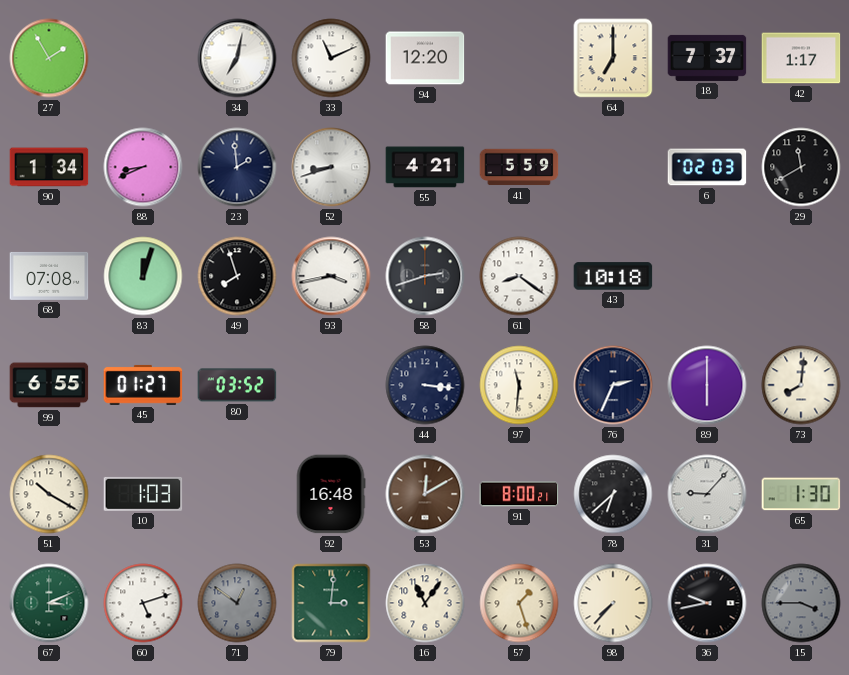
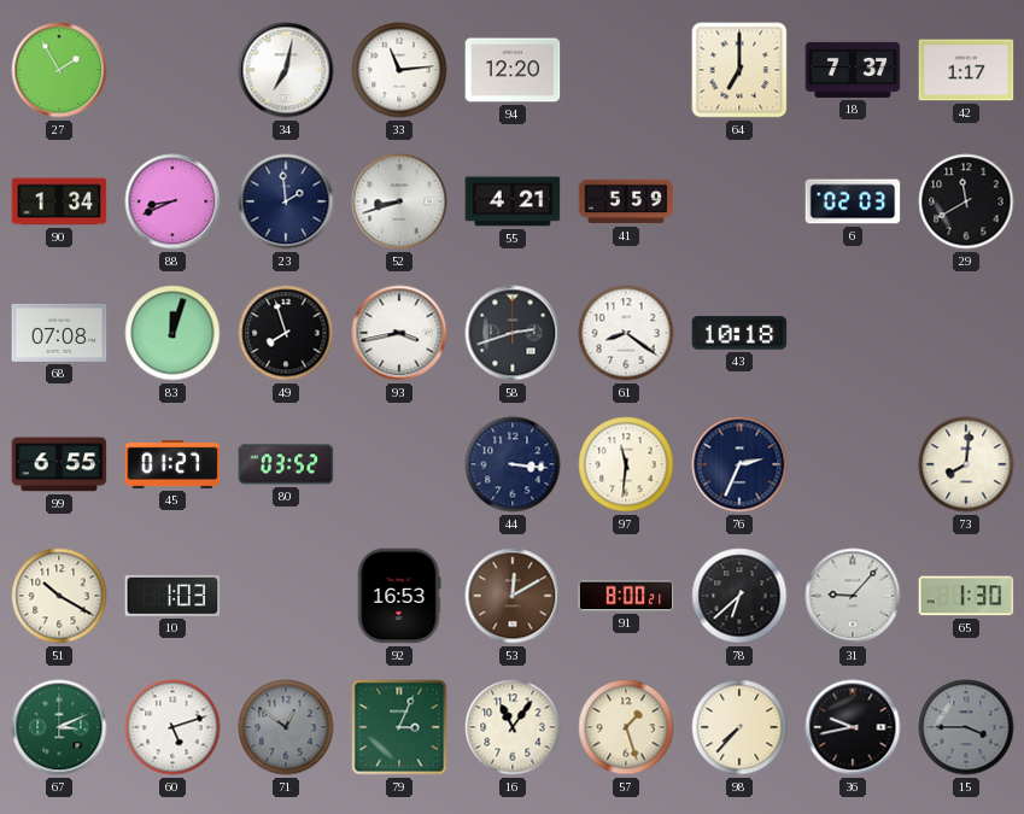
33: 11:11 -> 11:14
89: 6:00 -> none
92: 16:48 -> 16:53
79: 3:01 -> 3:04
